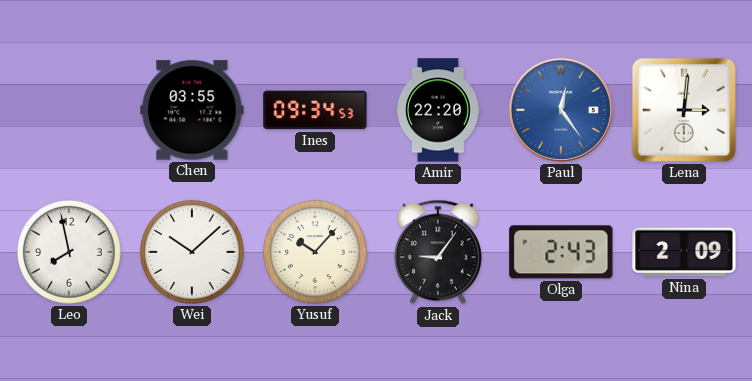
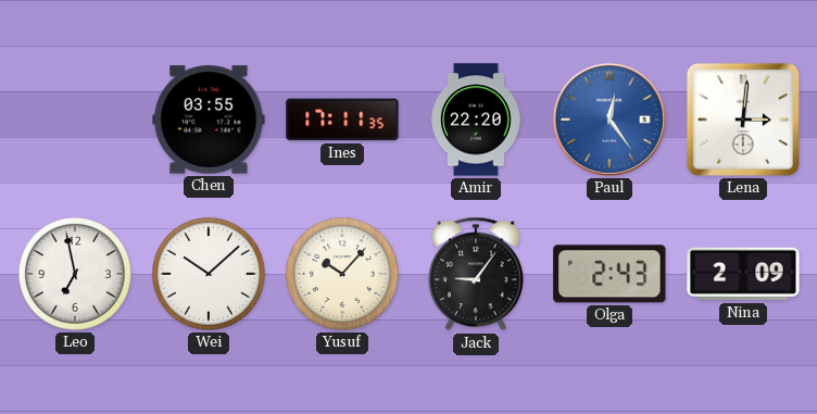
Ines: 09:34 -> 17:11
Leo: 7:58 -> 6:58
